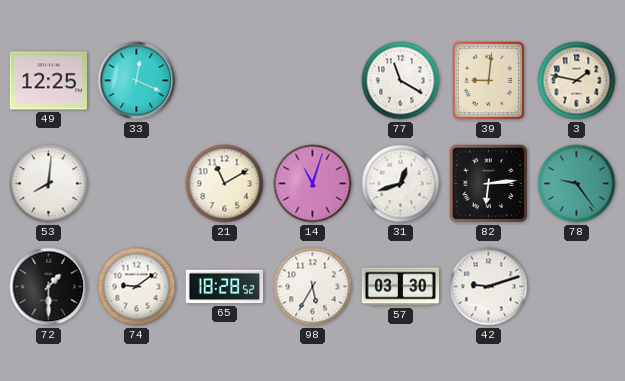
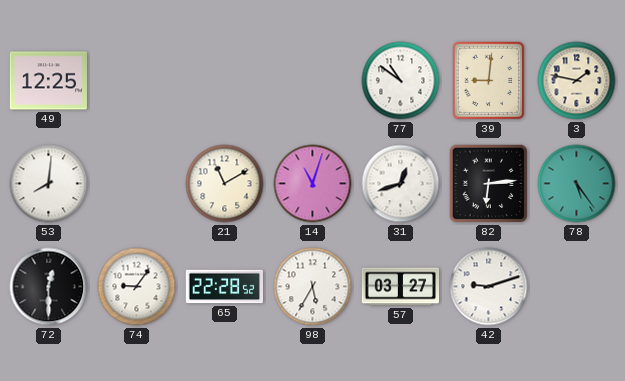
33: 12:19 -> none
77: 11:20 -> 10:51
78: 9:24 -> 5:24
72: 1:30 -> 12:30
74: 9:09 -> 9:06
65: 18:28 -> 22:28
57: 03:30 -> 03:27
